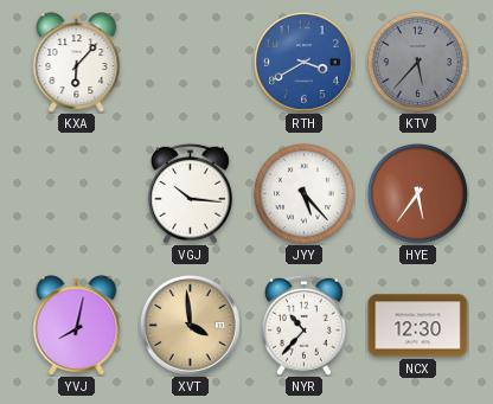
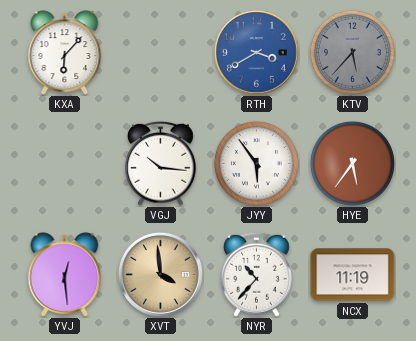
JYY: 5:23 -> 5:54
YVJ: 8:02 -> 12:29
NCX: 12:30 -> 11:19
